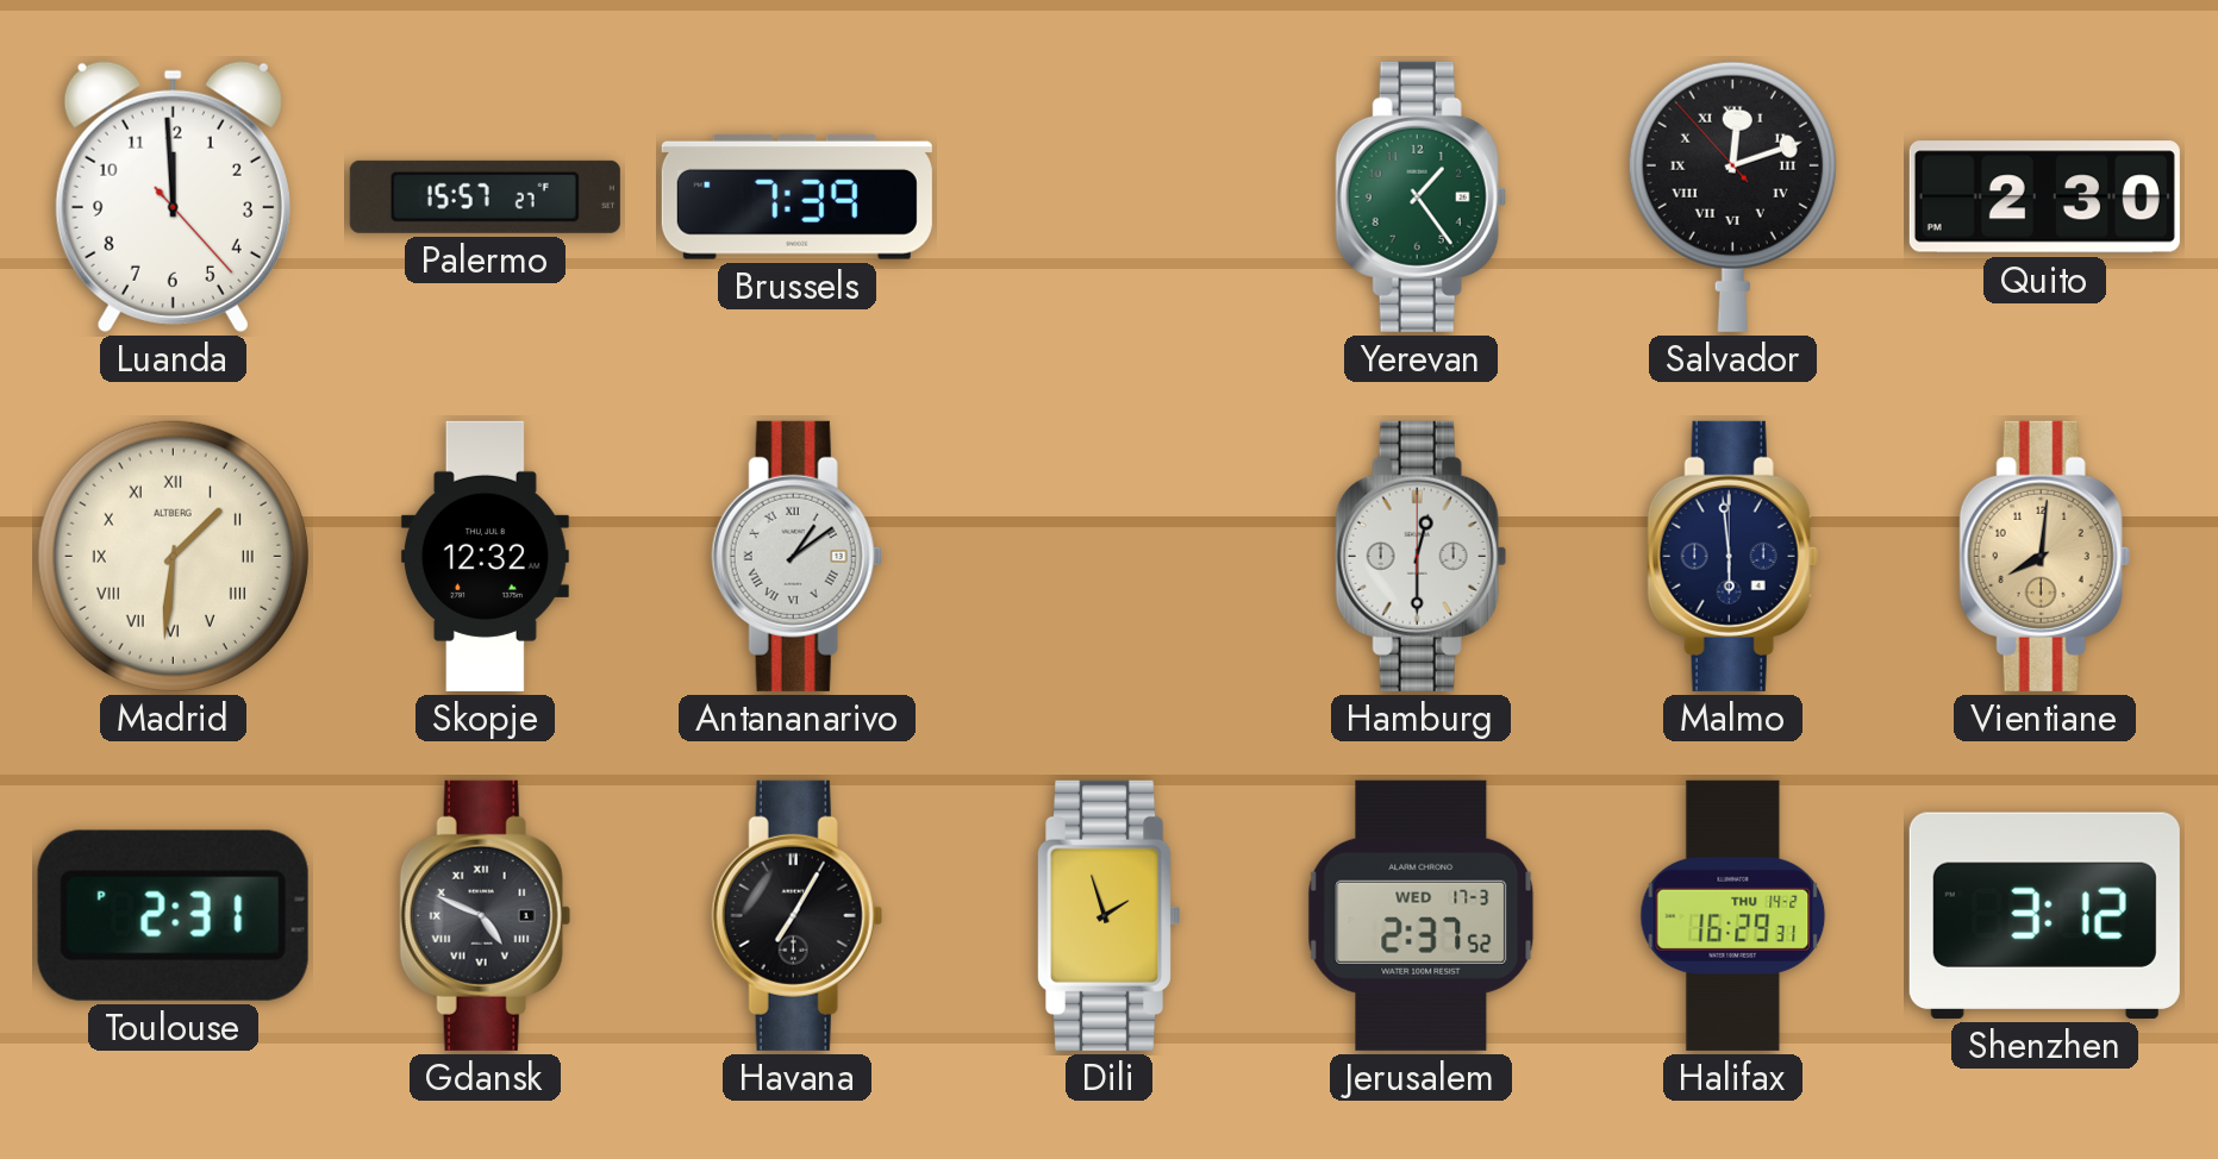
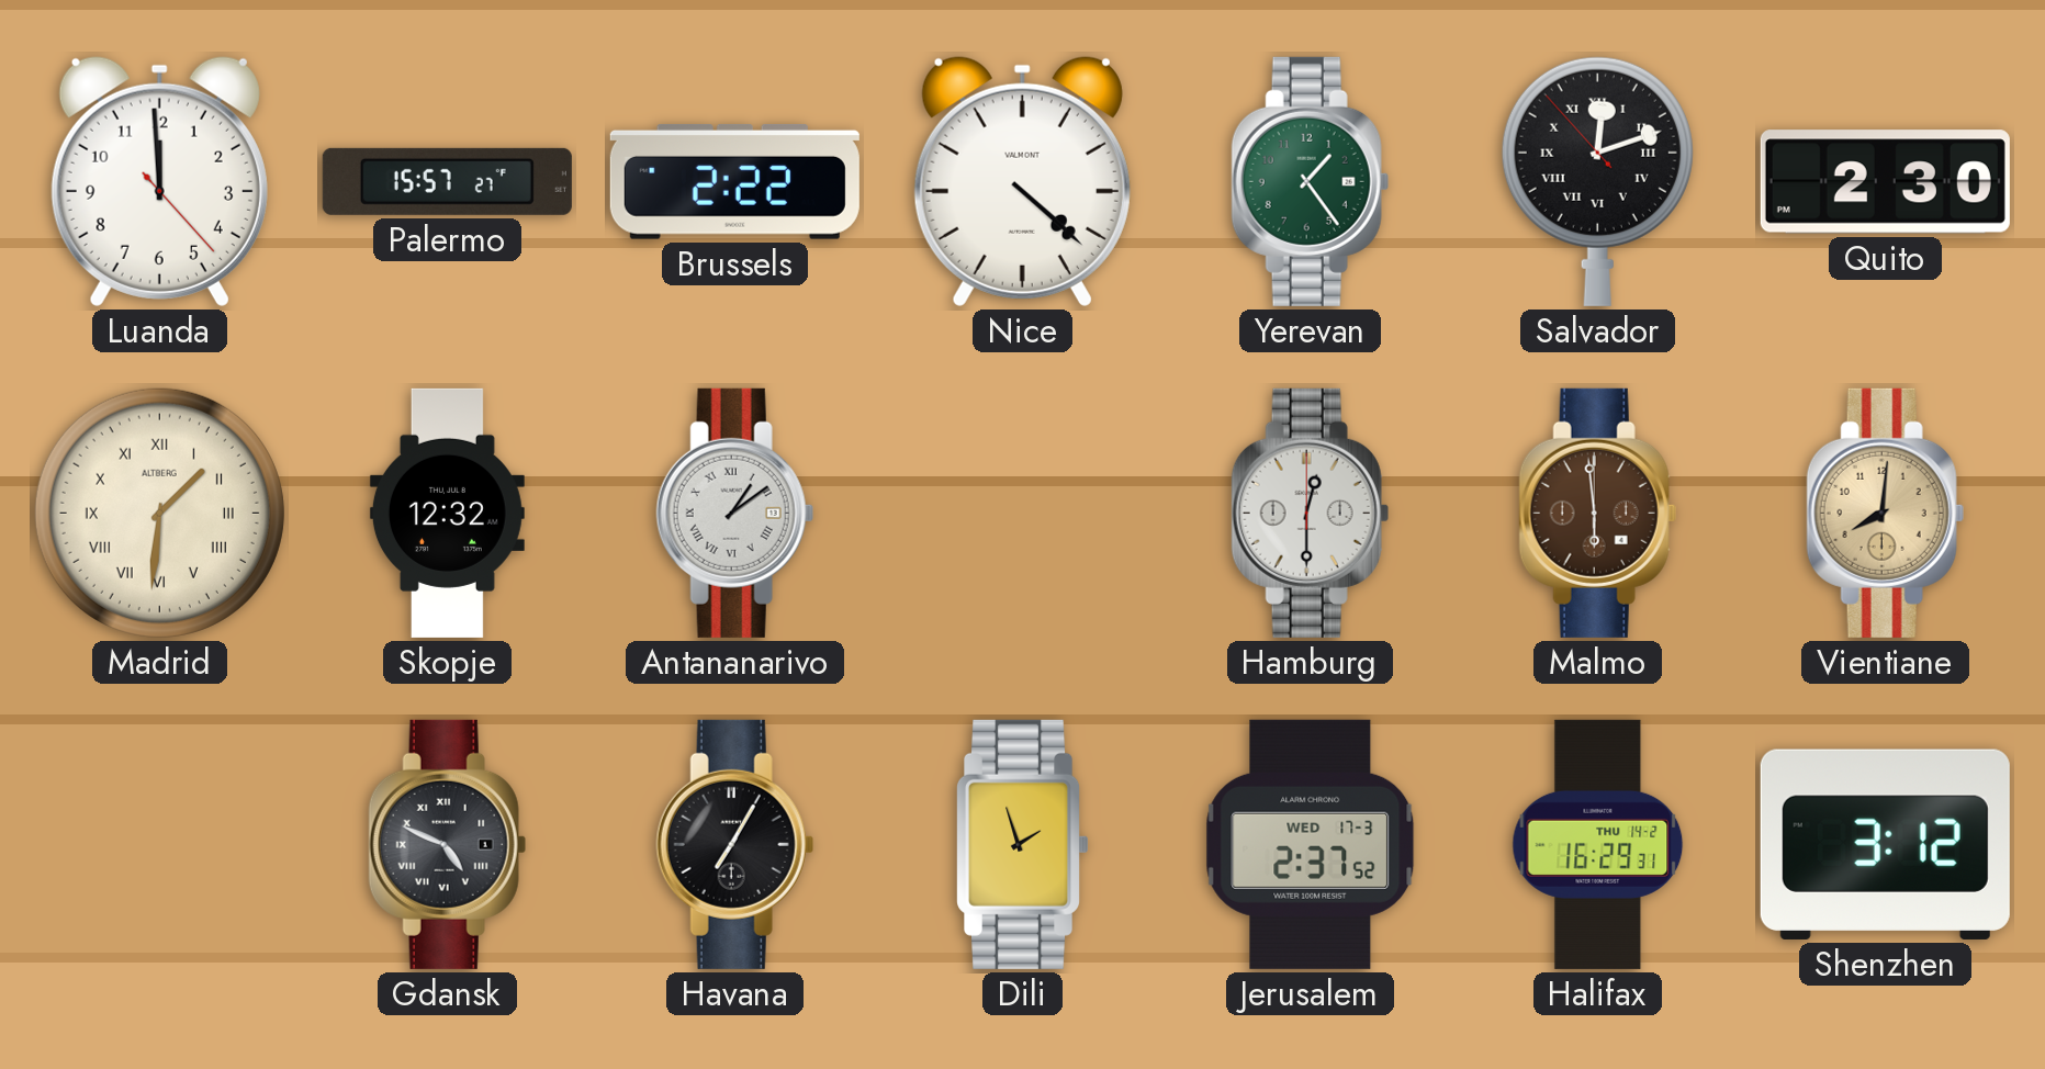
Brussels: 7:39 -> 2:22
Nice: none -> 4:22
Malmo dial: navy -> brown
Toulouse: 2:31 -> none
